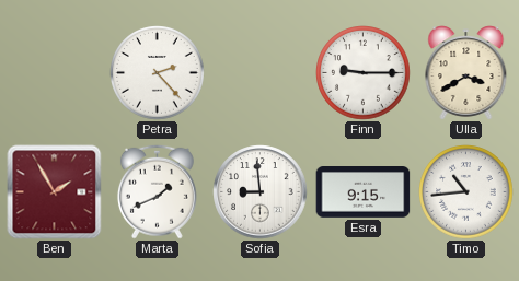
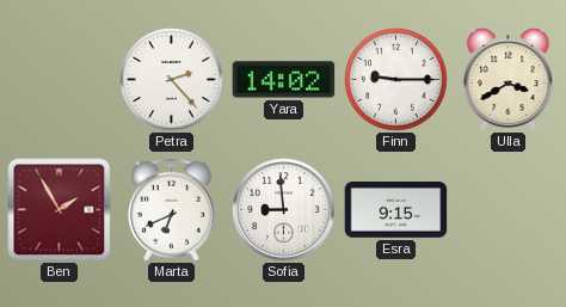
Yara: none -> 14:02
Marta: 1:41 -> 6:41
Timo: 10:44 -> none
